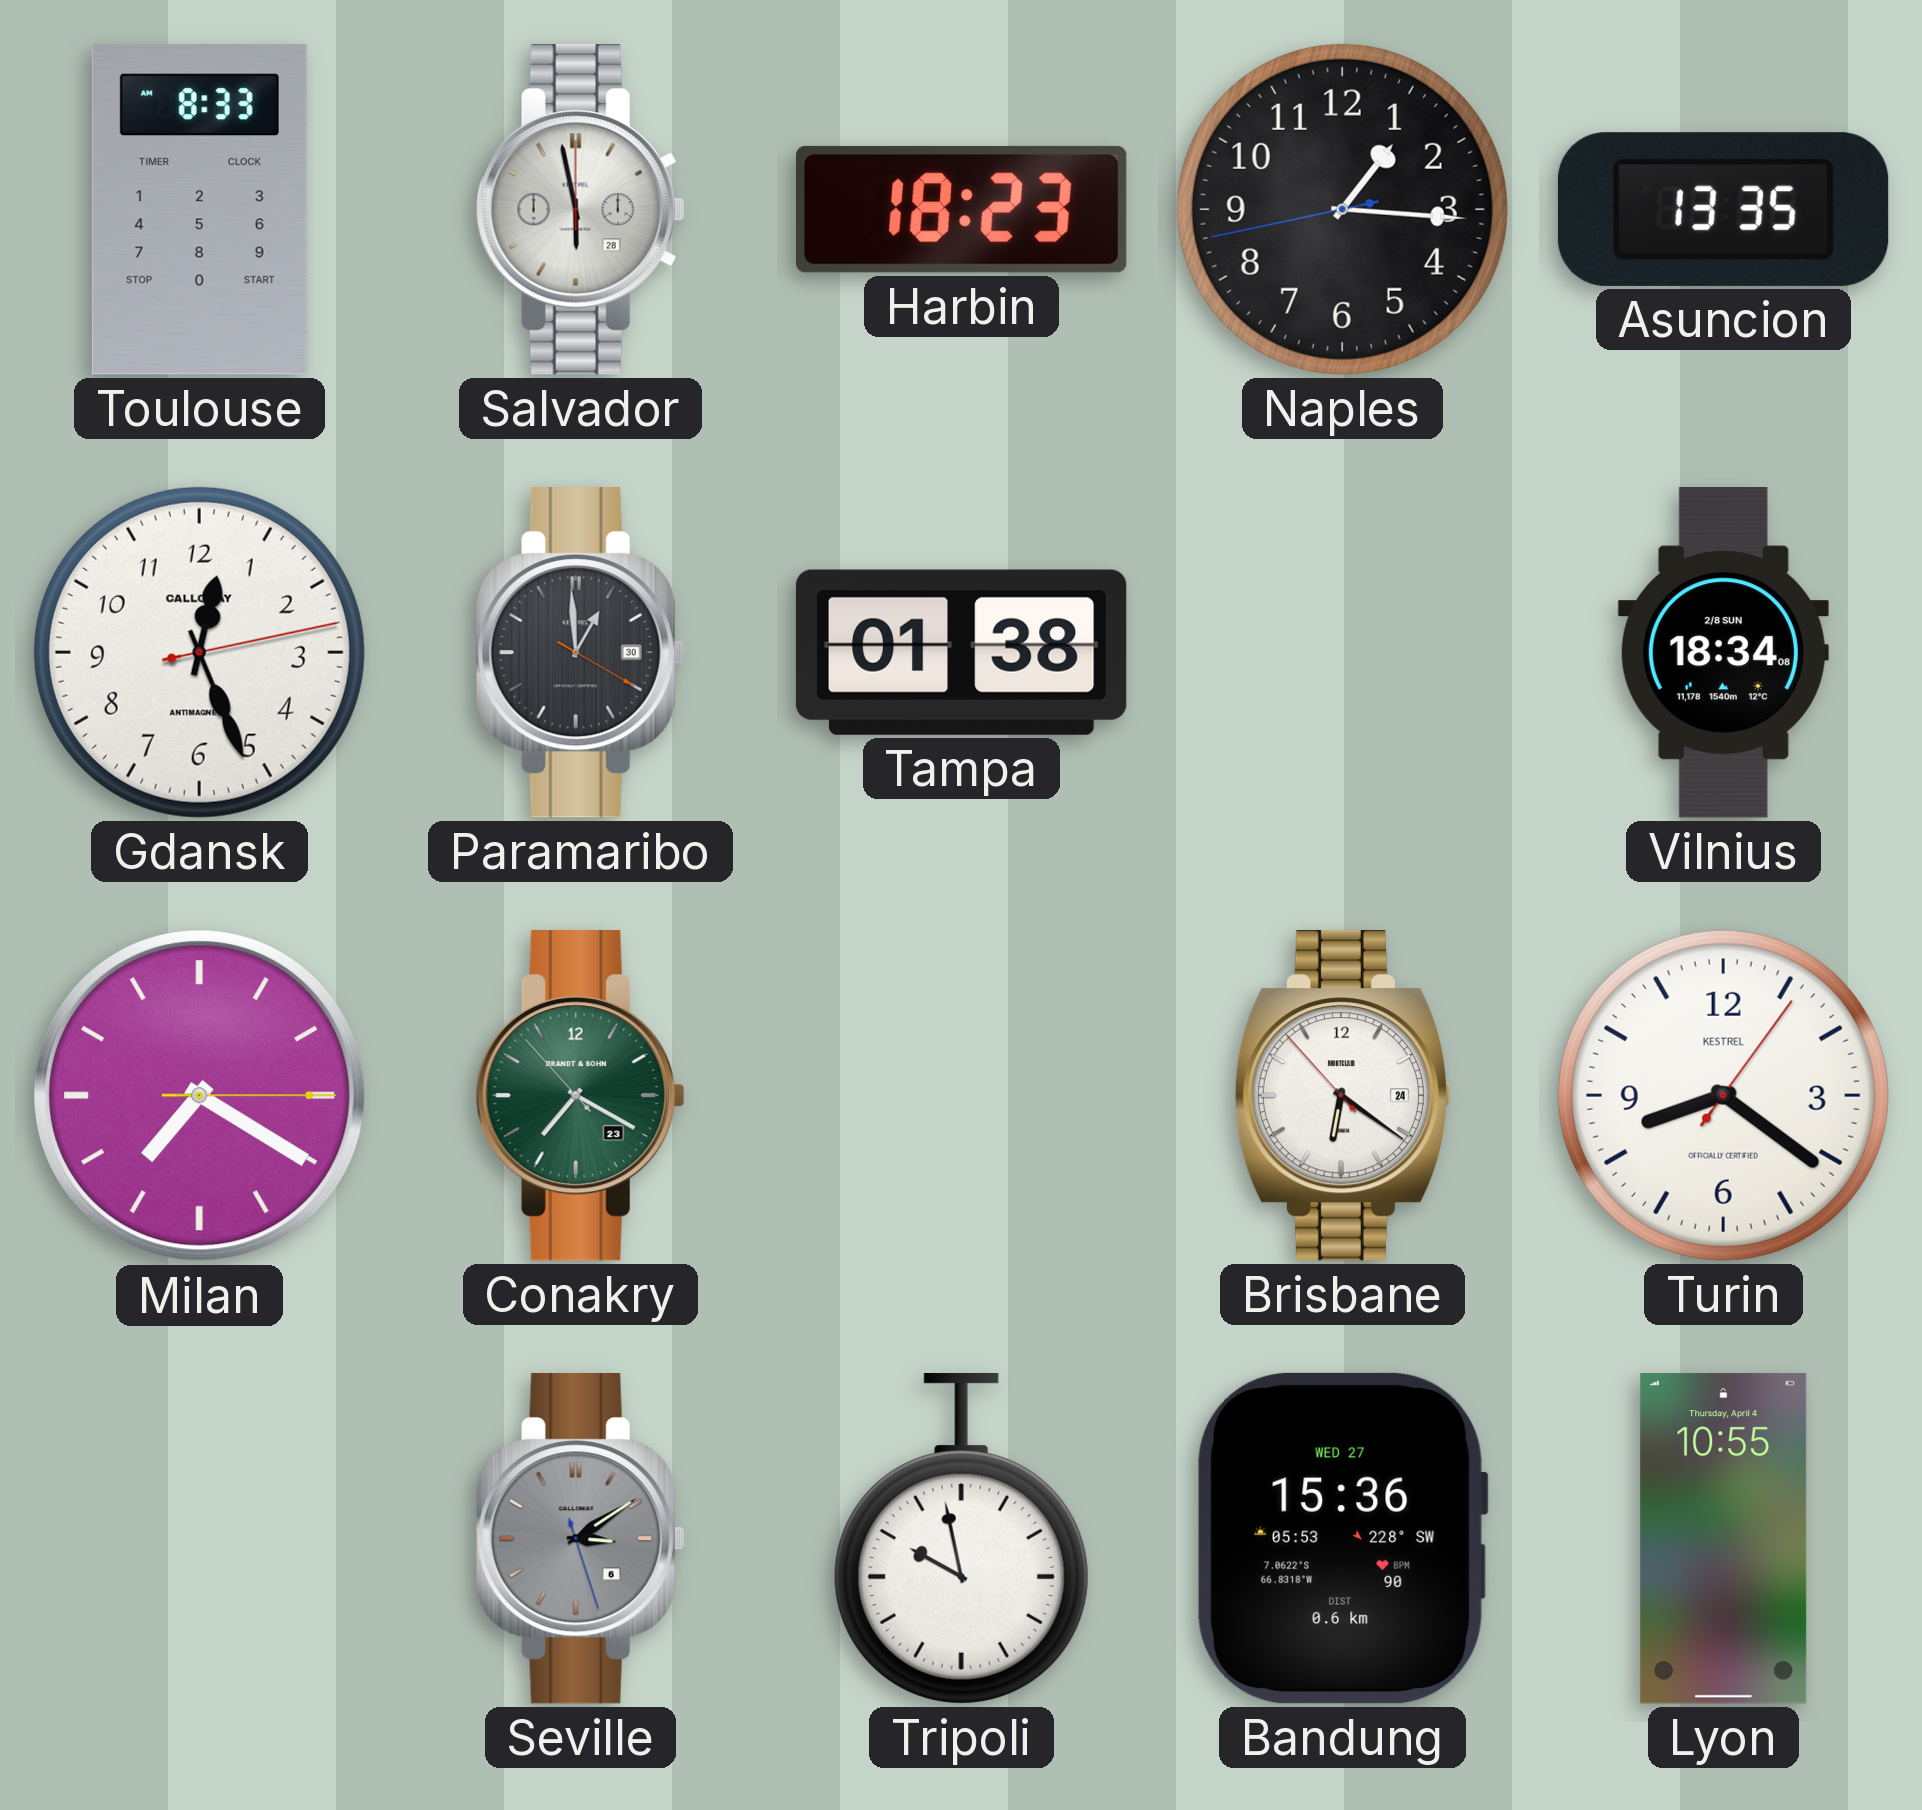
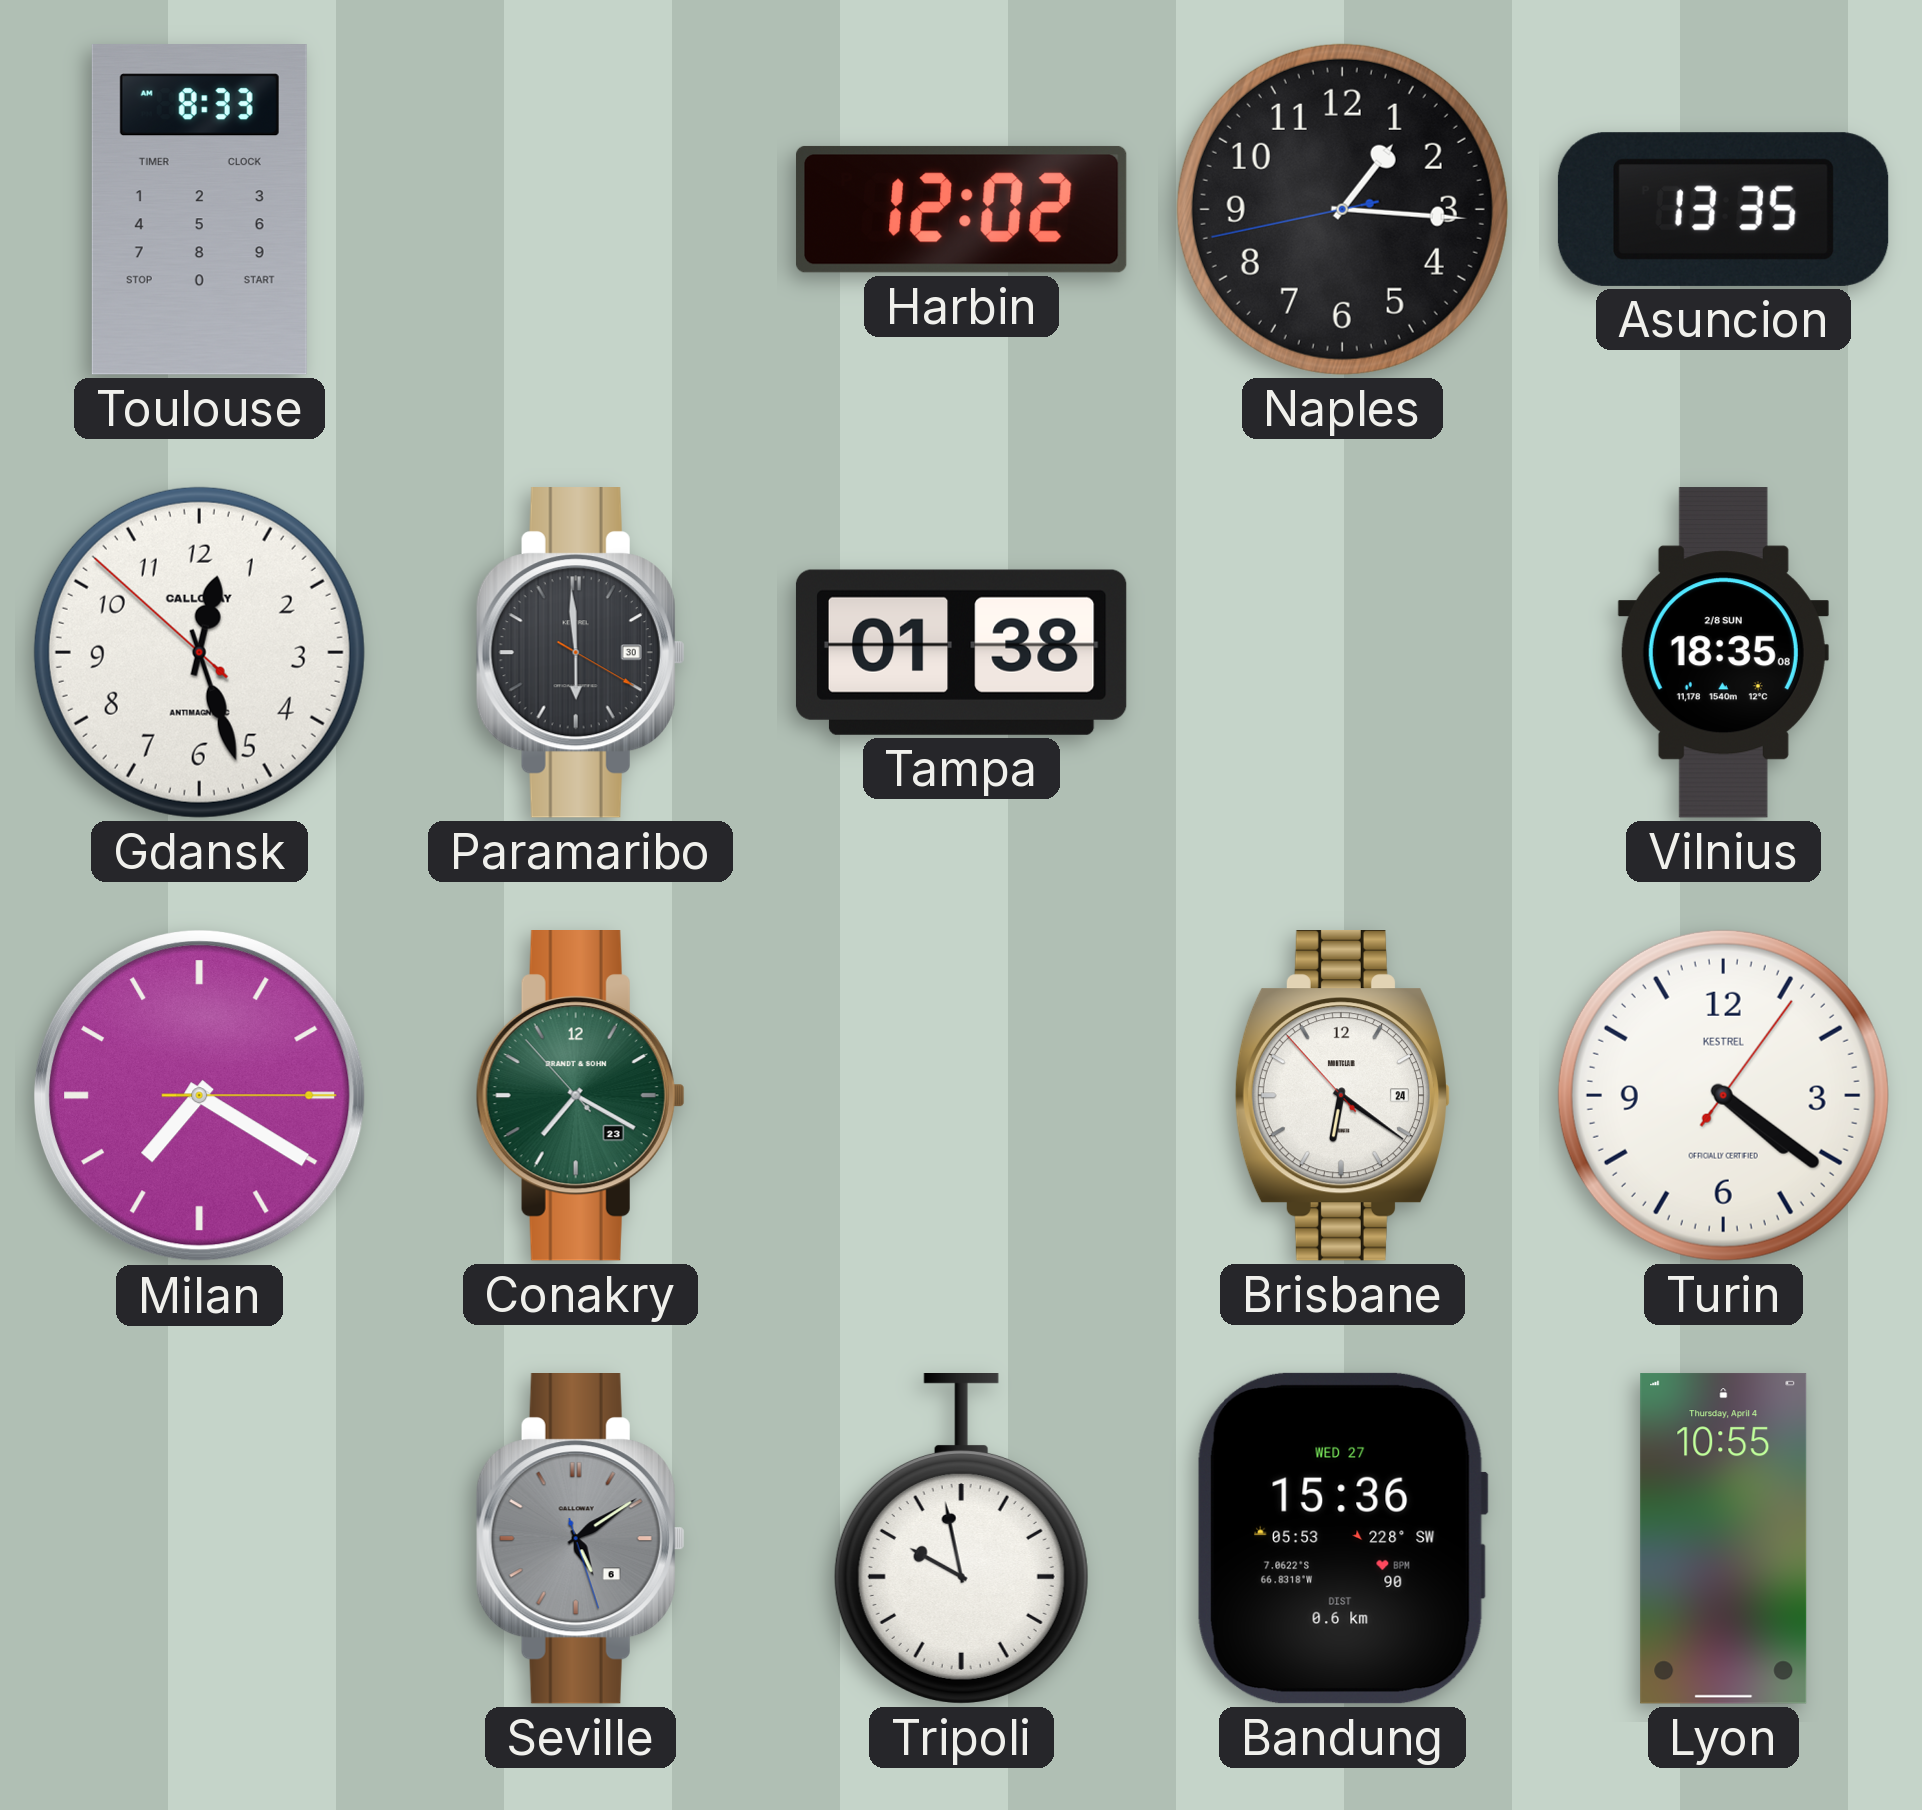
Salvador: 5:58 -> none
Harbin: 18:23 -> 12:02
Gdansk: 12:26:13 -> 12:26:52
Paramaribo: 12:59 -> 5:59
Vilnius: 18:34 -> 18:35
Turin: 8:21 -> 4:21
Seville: 3:09 -> 5:09
